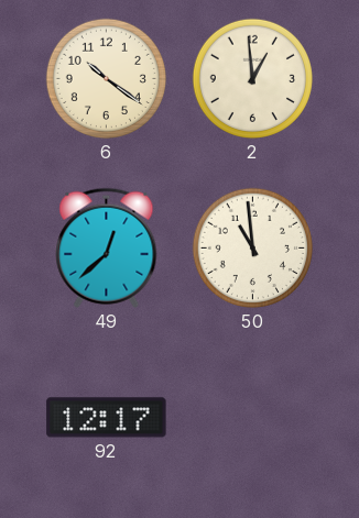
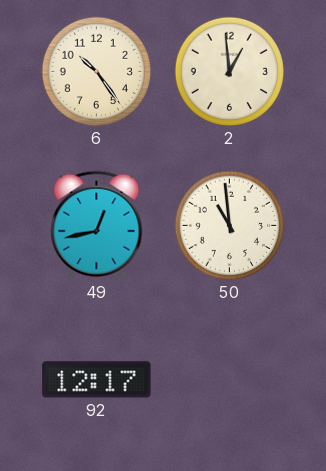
6: 10:21 -> 10:24
49: 12:38 -> 12:43
